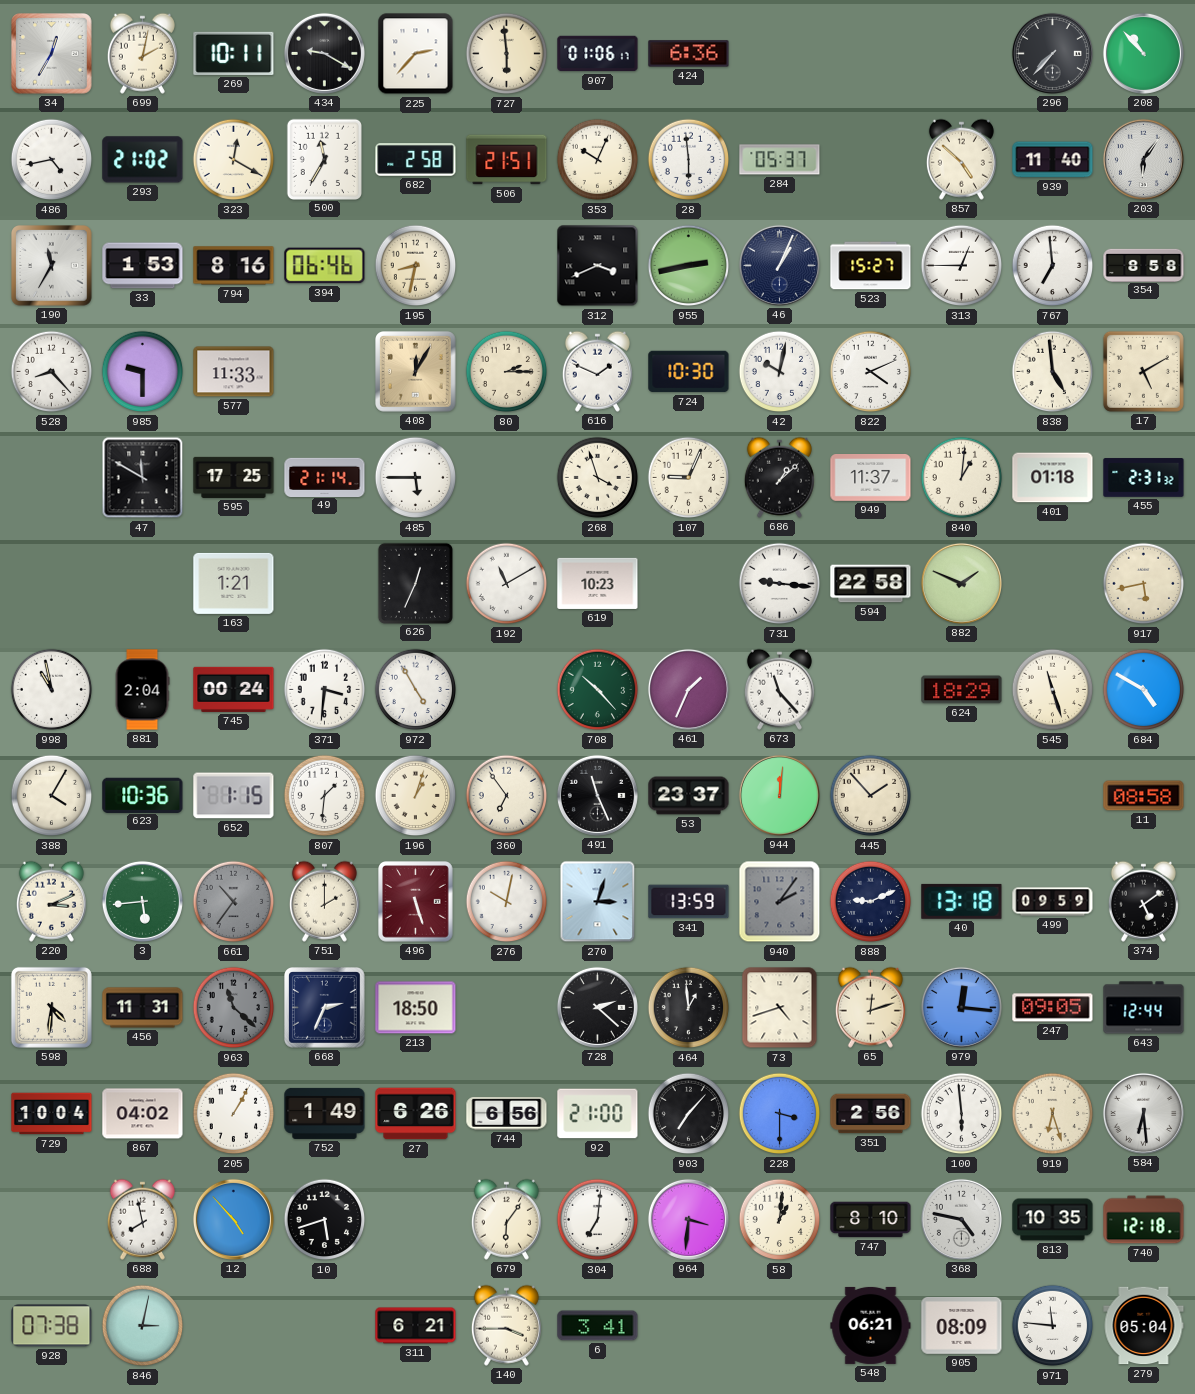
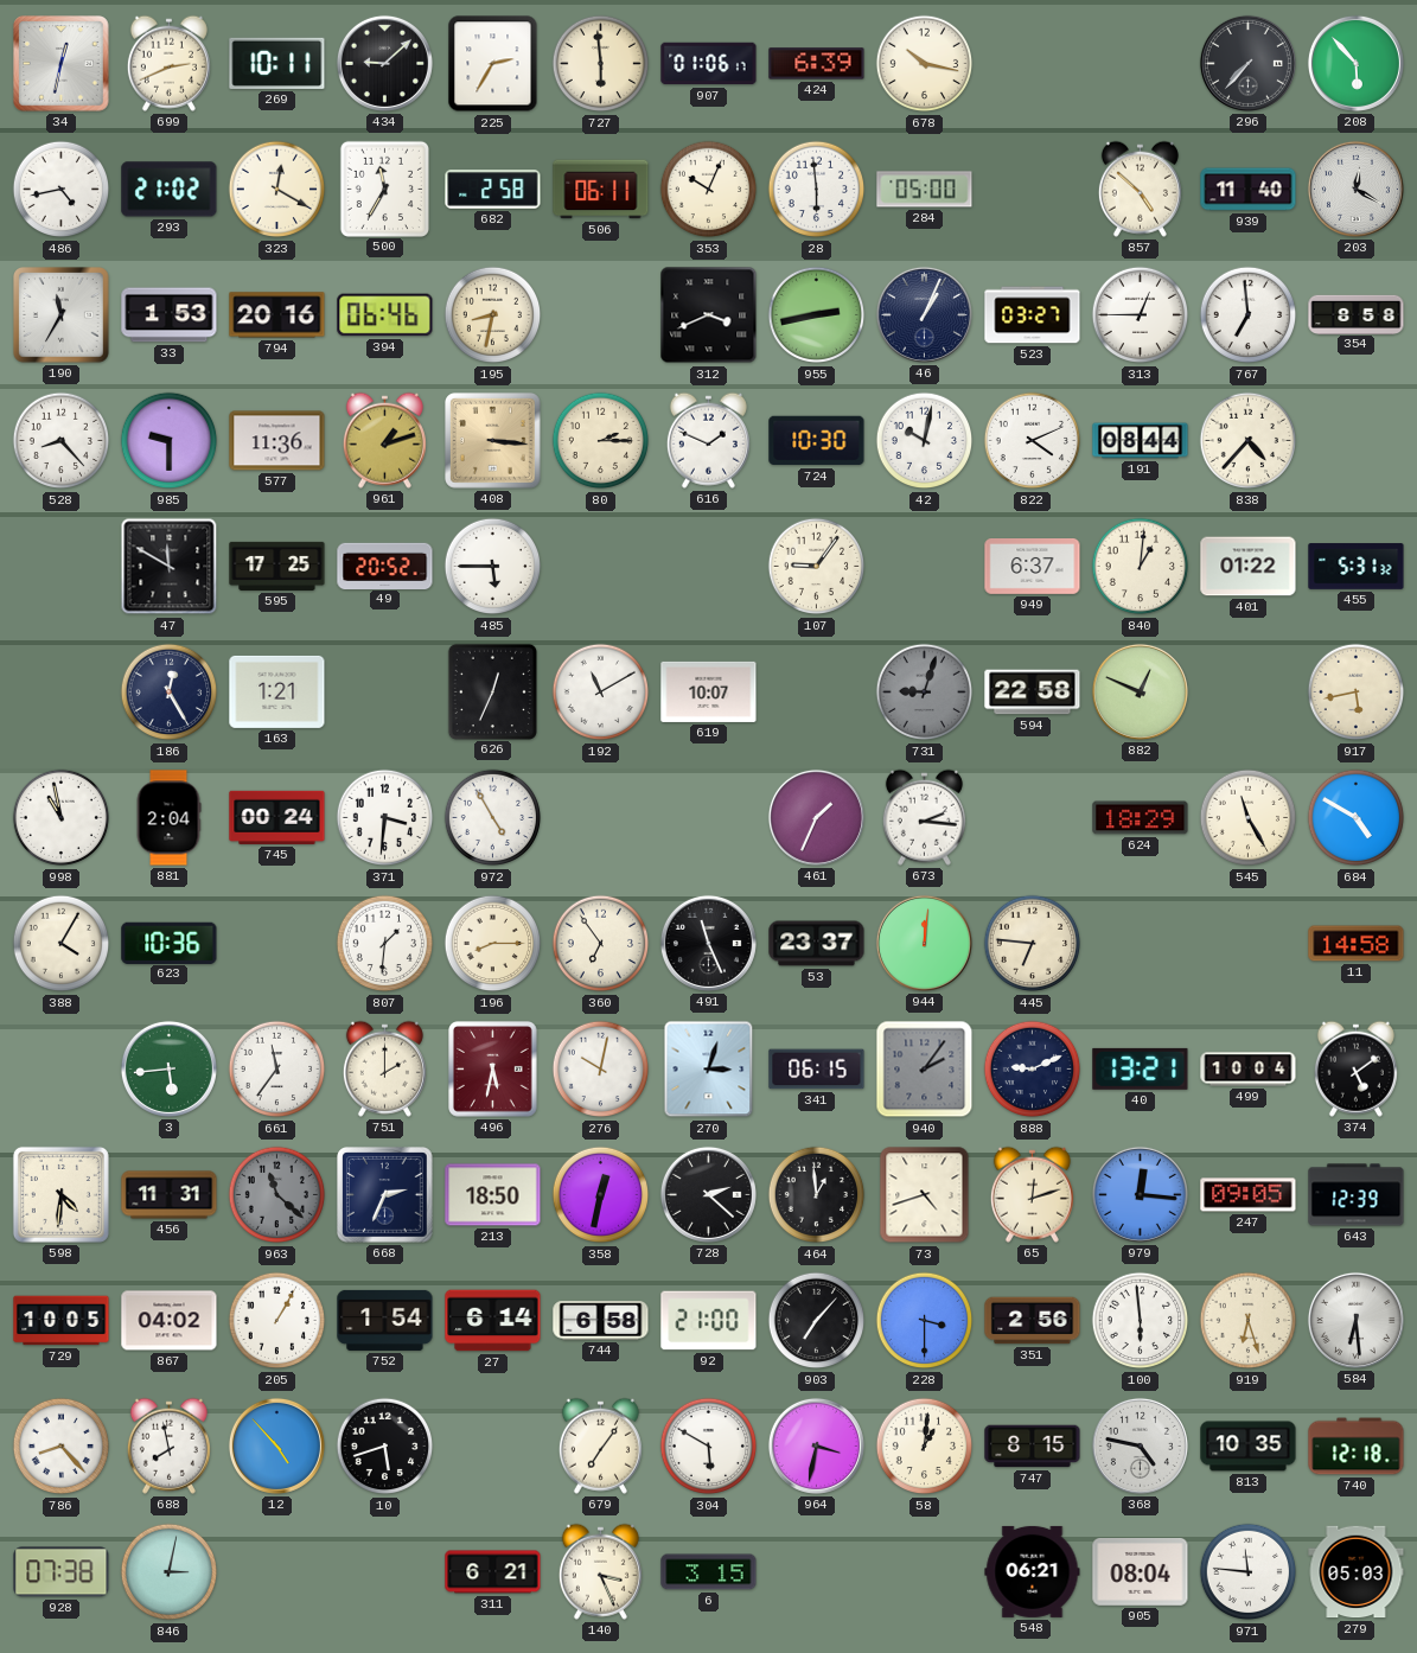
34: 12:35 -> 12:32
699: 2:02 -> 2:41
434: 9:20 -> 9:08
225: 2:37 -> 2:35
424: 6:36 -> 6:39
678: none -> 10:17
208: 10:53 -> 5:53
506: 21:51 -> 06:11
284: 05:37 -> 05:00
203: 6:06 -> 12:20
794: 8:16 -> 20:16
523: 15:27 -> 03:27
577: 11:33 -> 11:36
961: none -> 1:12
408: 12:05 -> 3:16
191: none -> 08:44
838: 4:59 -> 4:37
17: 5:10 -> none
49: 21:14 -> 20:52
268: 3:57 -> none
107: 9:04 -> 9:06
686: 1:08 -> none
949: 11:37 -> 6:37
401: 01:18 -> 01:22
455: 2:31 -> 5:31
186: none -> 12:25
619: 10:23 -> 10:07
731: 9:16 -> 9:03
731 dial: white -> grey
882: 1:49 -> 12:49
708: 10:23 -> none
673: 11:23 -> 2:16
545: 11:27 -> 11:25
652: 1:15 -> none
196: 1:03 -> 8:15
445: 1:53 -> 6:46
11: 08:58 -> 14:58
220: 3:11 -> none
661: 10:36 -> 11:36
661 dial: grey -> white
496: 5:27 -> 5:32
341: 13:59 -> 06:15
40: 13:18 -> 13:21
499: 09:59 -> 10:04
358: none -> 12:32
643: 12:44 -> 12:39
729: 10:04 -> 10:05
752: 1:49 -> 1:54
27: 6:26 -> 6:14
744: 6:56 -> 6:58
786: none -> 8:23
679: 6:06 -> 7:06
304: 7:01 -> 5:50
964: 3:31 -> 3:32
747: 8:10 -> 8:15
140: 3:45 -> 3:26
6: 3:41 -> 3:15
905: 08:09 -> 08:04
279: 05:04 -> 05:03
